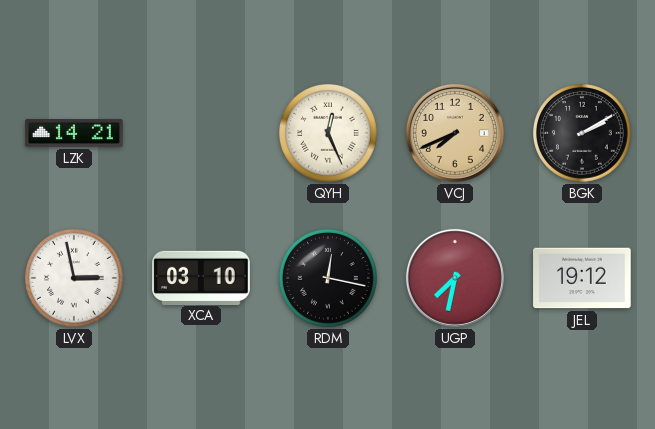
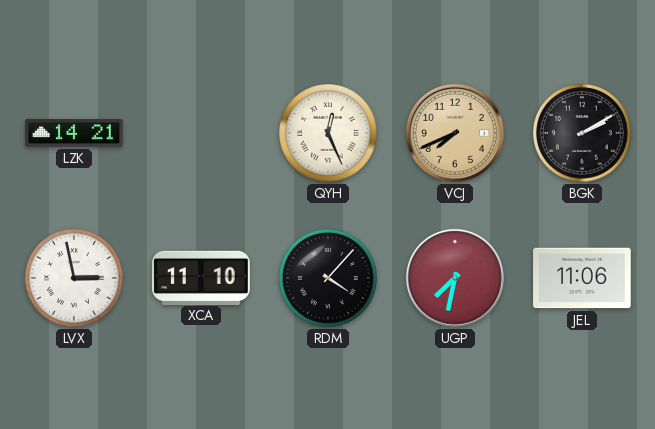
XCA: 03:10 -> 11:10
RDM: 12:17 -> 4:07
JEL: 19:12 -> 11:06
